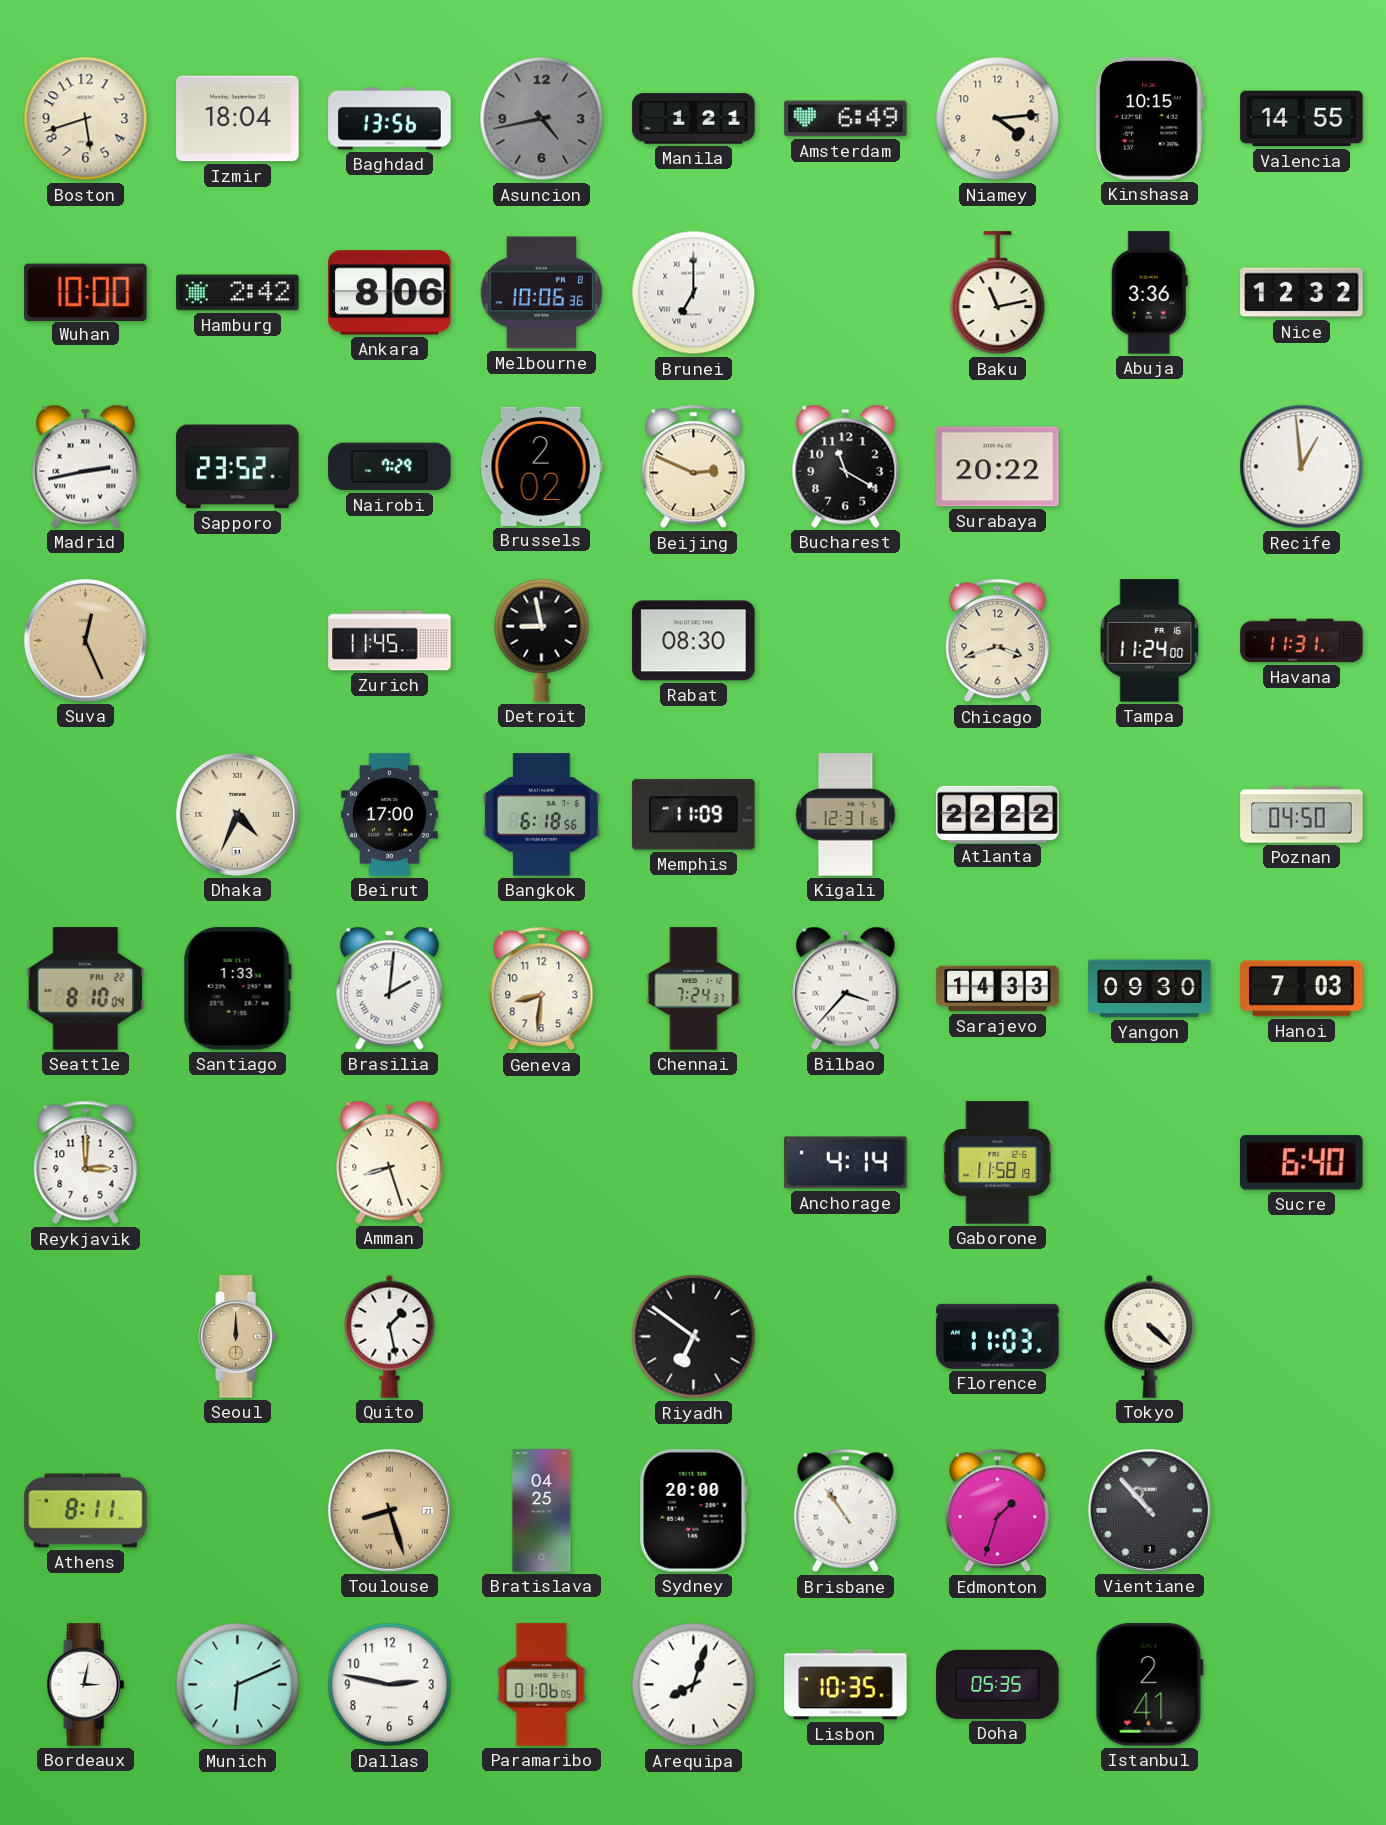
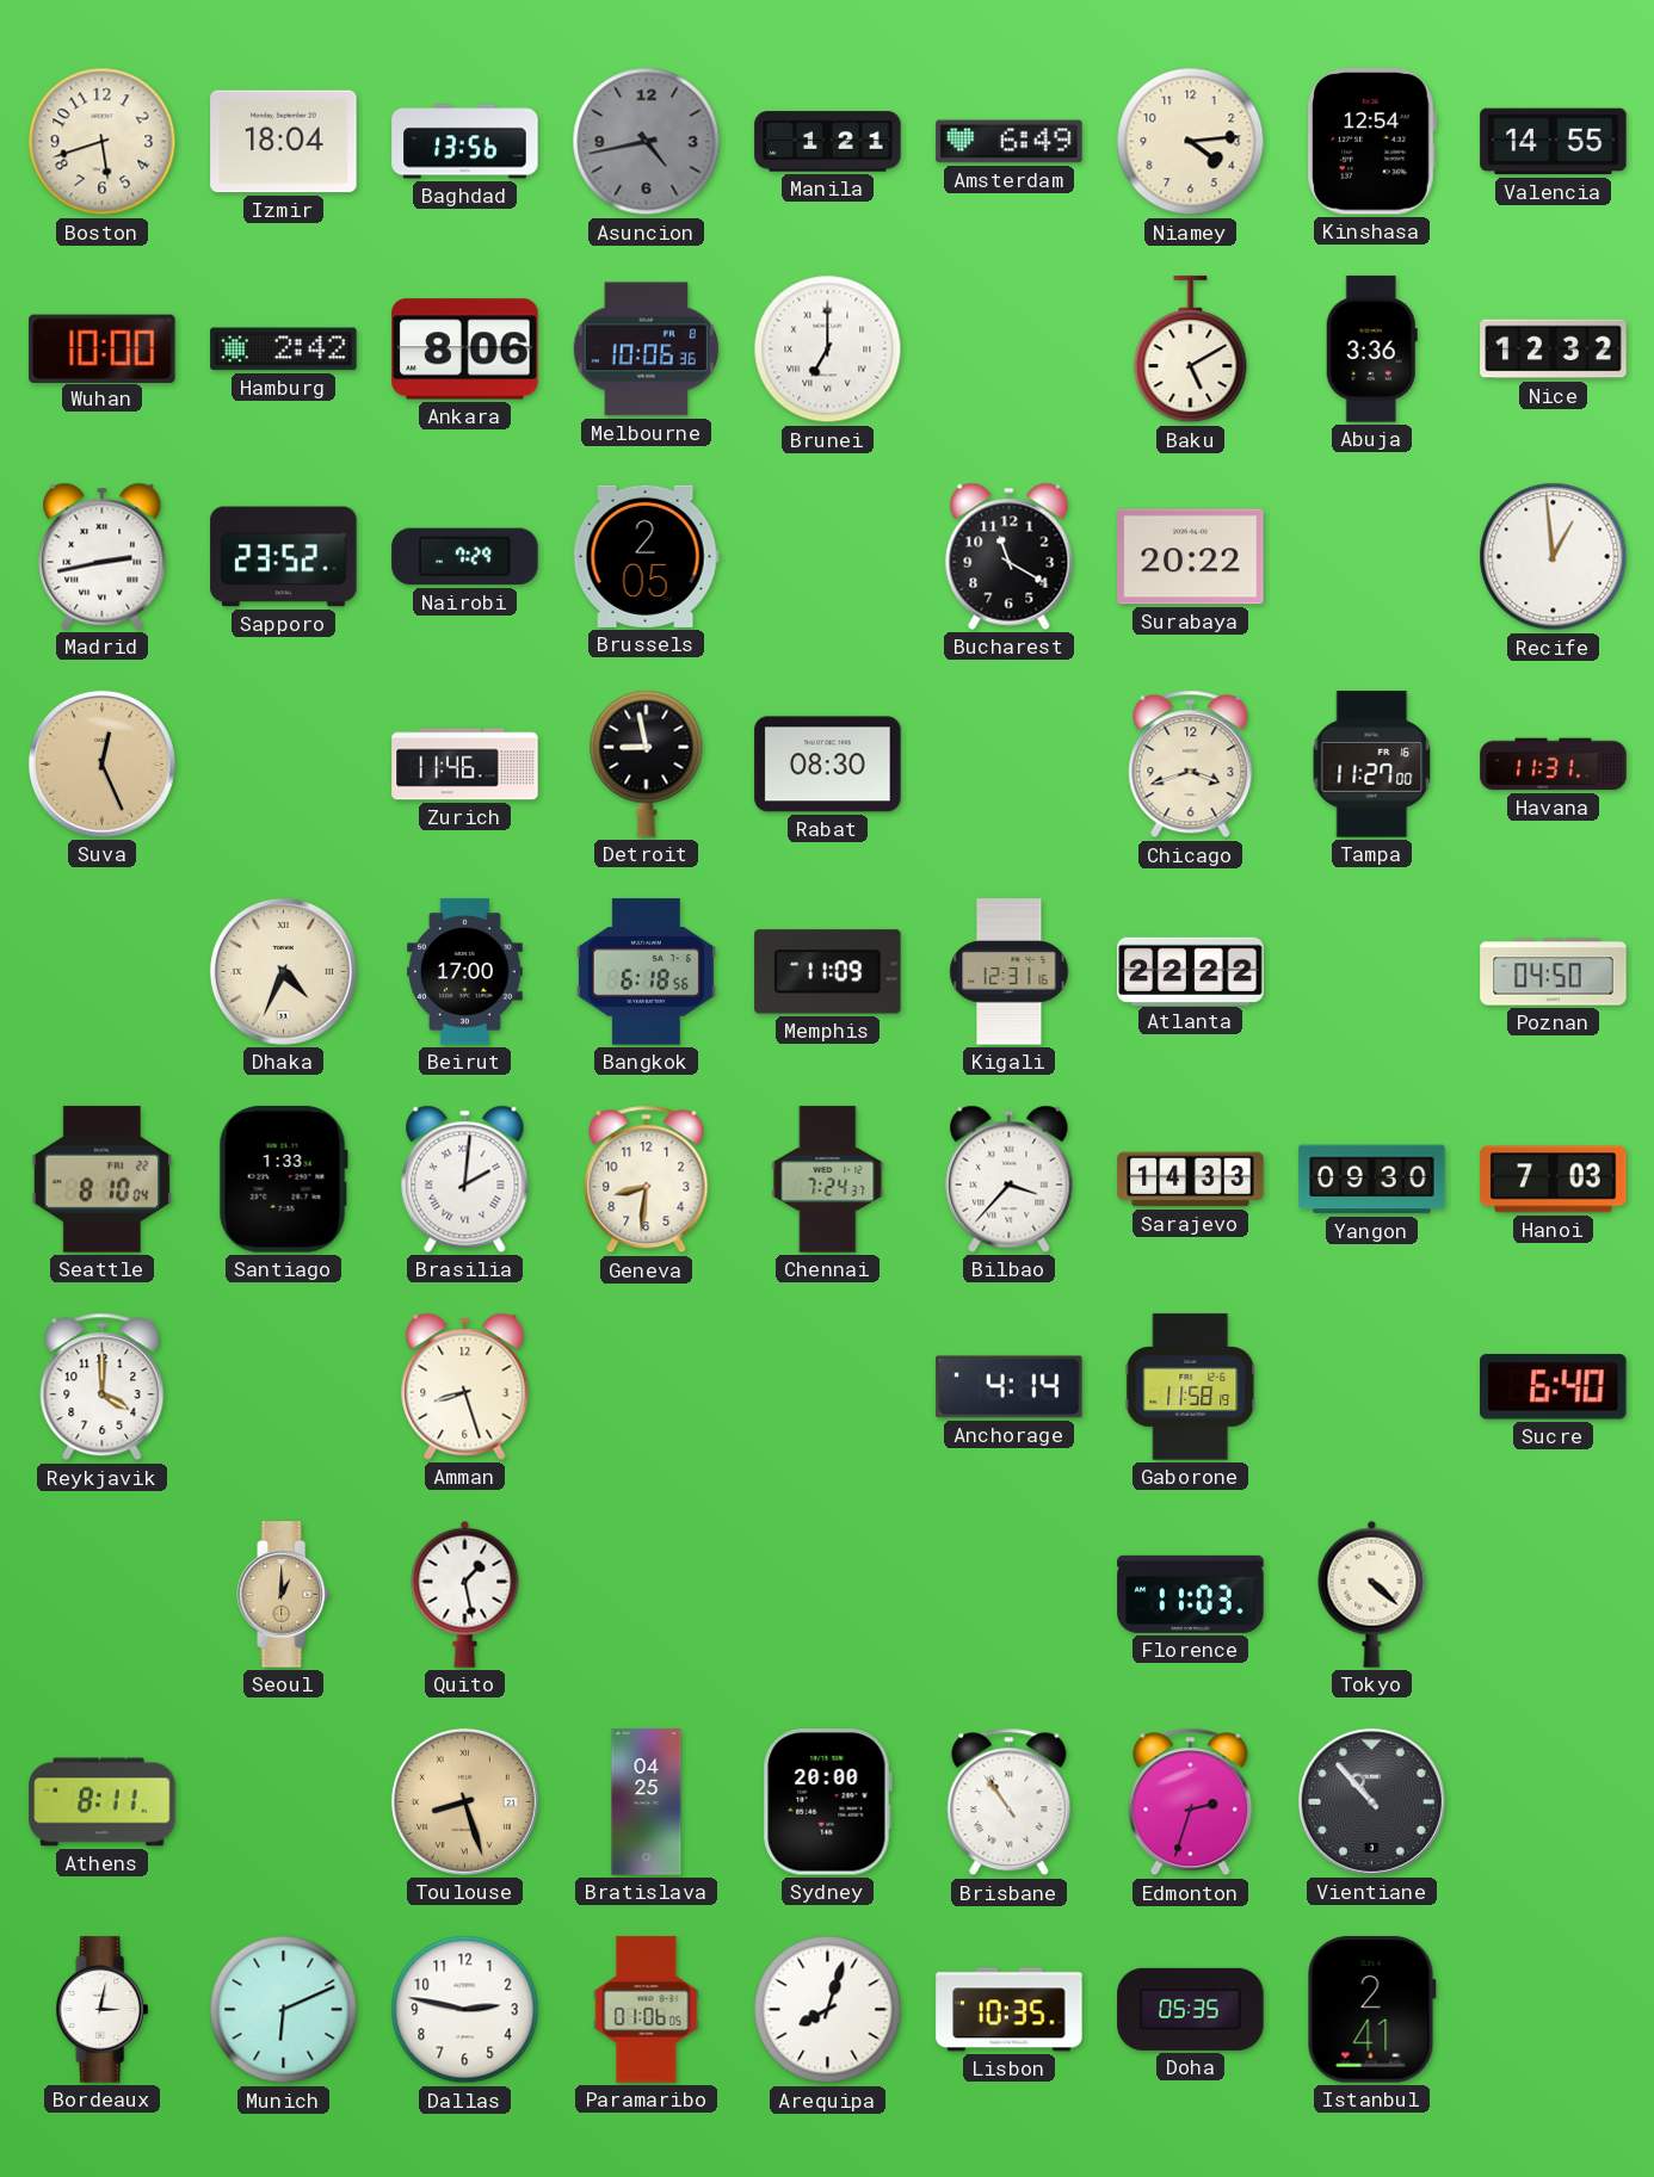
Kinshasa: 10:15 -> 12:54
Baku: 11:13 -> 5:10
Brussels: 2:02 -> 2:05
Beijing: 2:49 -> none
Zurich: 11:45 -> 11:46
Tampa: 11:24 -> 11:27
Reykjavik: 3:00 -> 4:00
Seoul: 12:00 -> 1:00
Riyadh: 6:51 -> none
Edmonton: 1:33 -> 2:33
